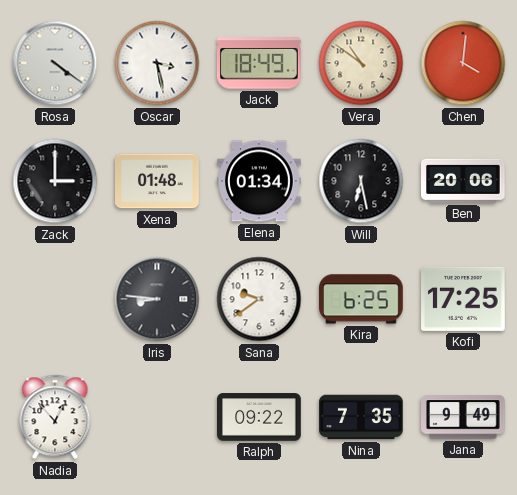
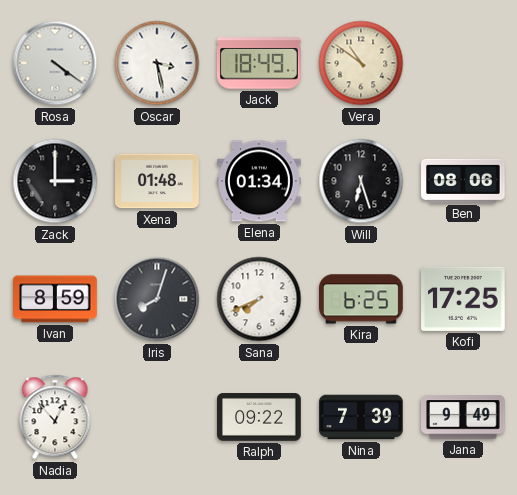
Chen: 4:01 -> none
Will: 6:28 -> 6:27
Ben: 20:06 -> 08:06
Ivan: none -> 8:59
Iris: 8:46 -> 8:03
Sana: 9:39 -> 7:41
Nina: 7:35 -> 7:39
